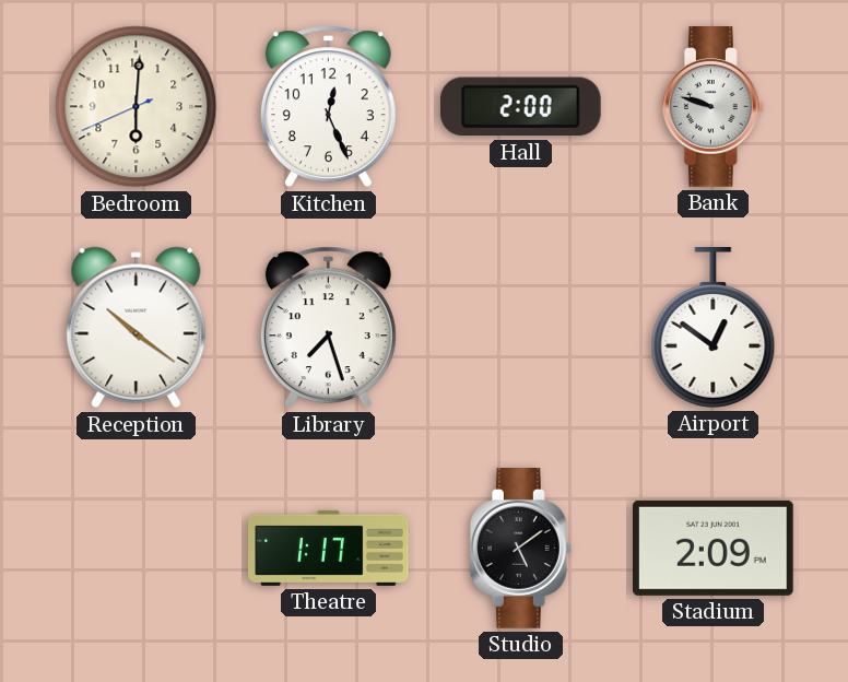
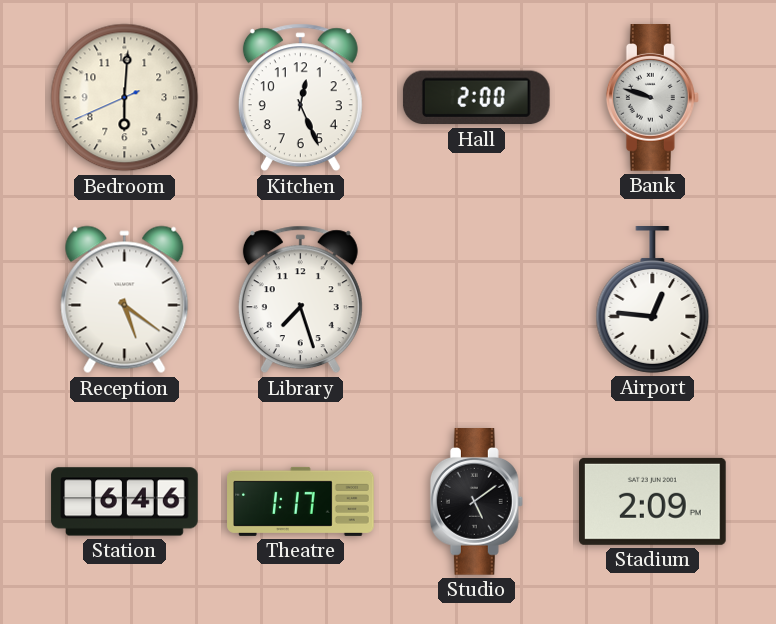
Reception: 10:21 -> 5:21
Airport: 12:51 -> 12:46
Station: none -> 6:46
